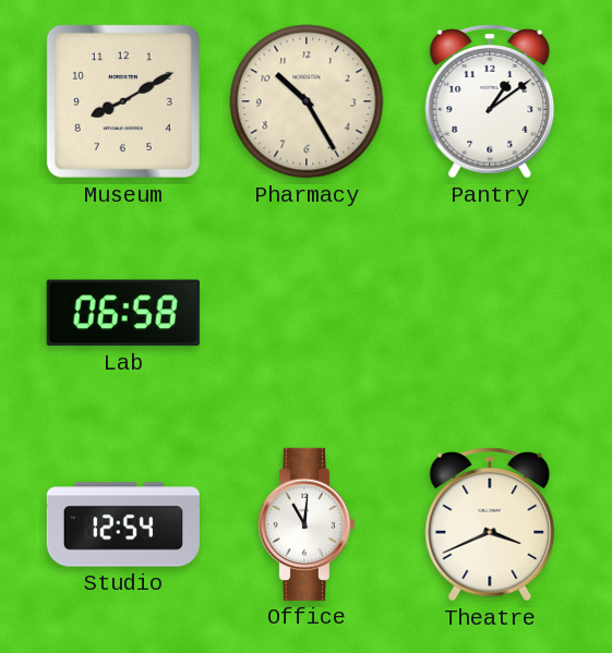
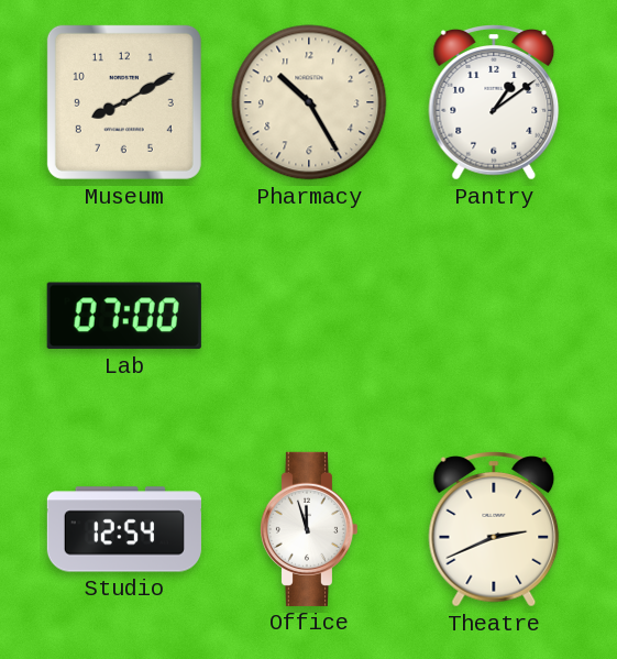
Lab: 06:58 -> 07:00
Office: 11:01 -> 11:57
Theatre: 3:41 -> 2:41
